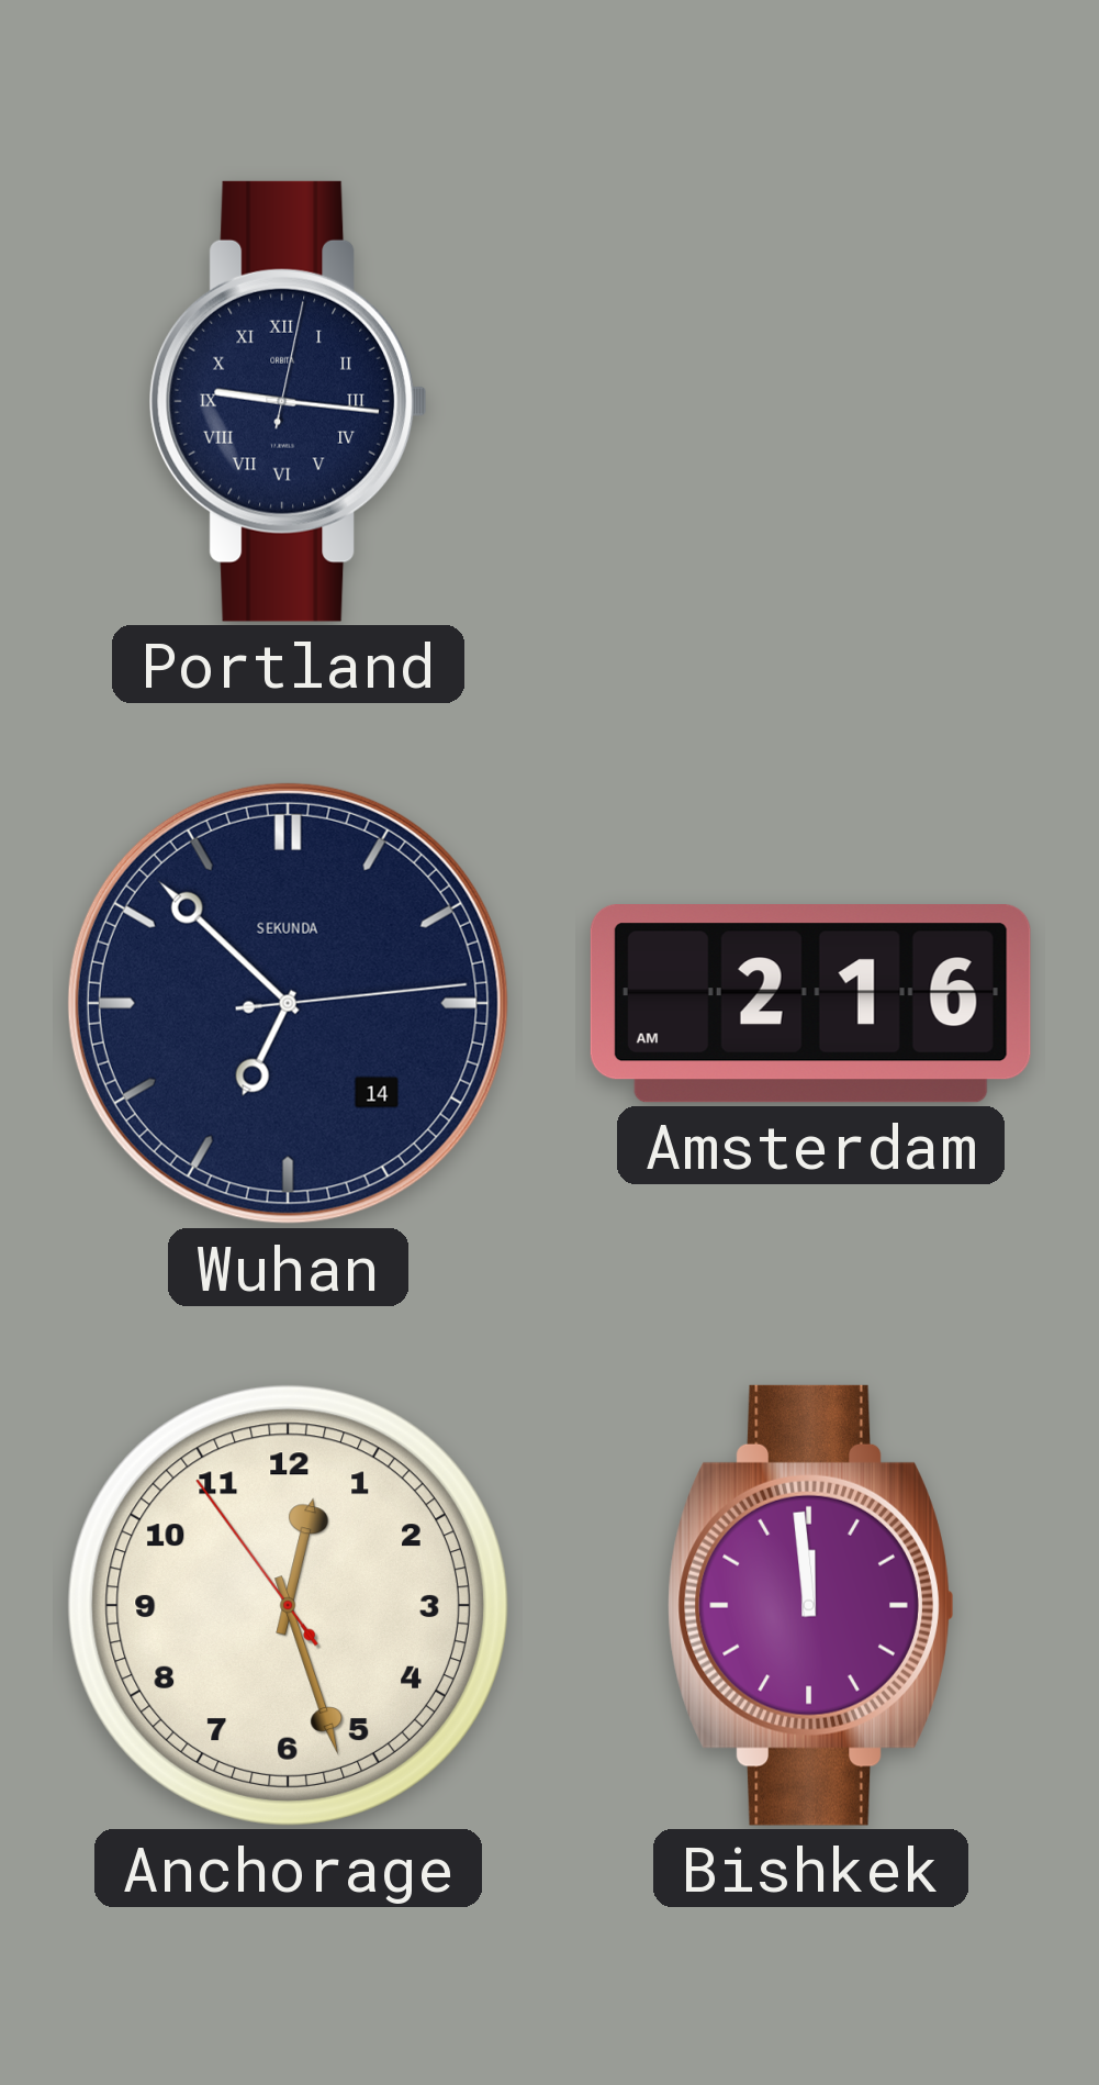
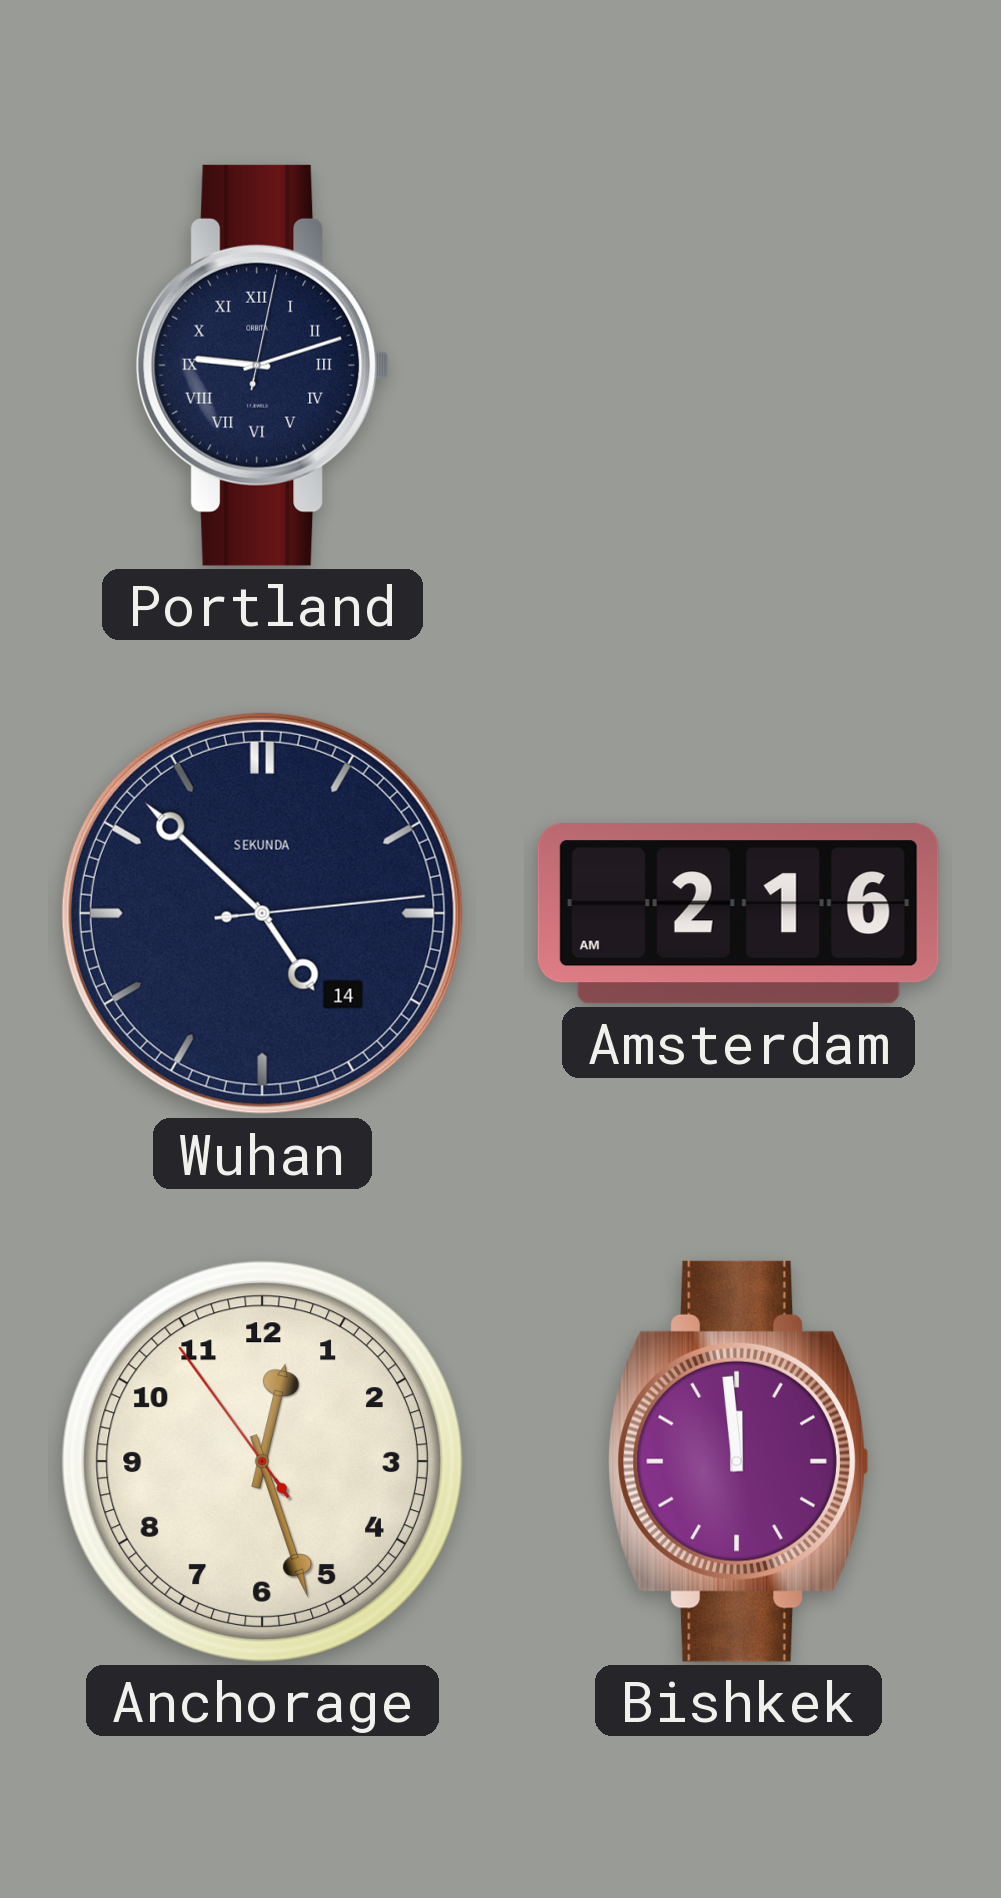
Portland: 9:16 -> 9:12
Wuhan: 6:52 -> 4:52
